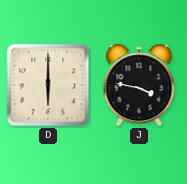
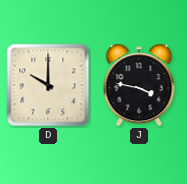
D: 6:00 -> 10:00
